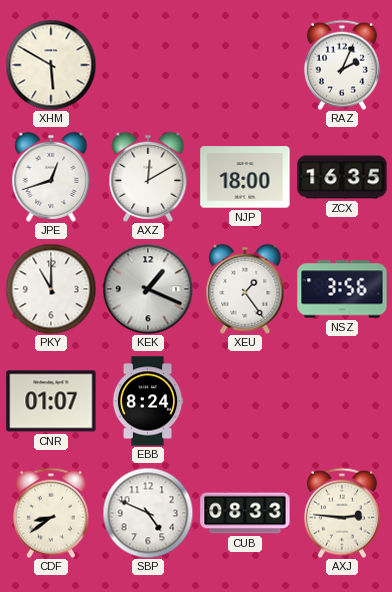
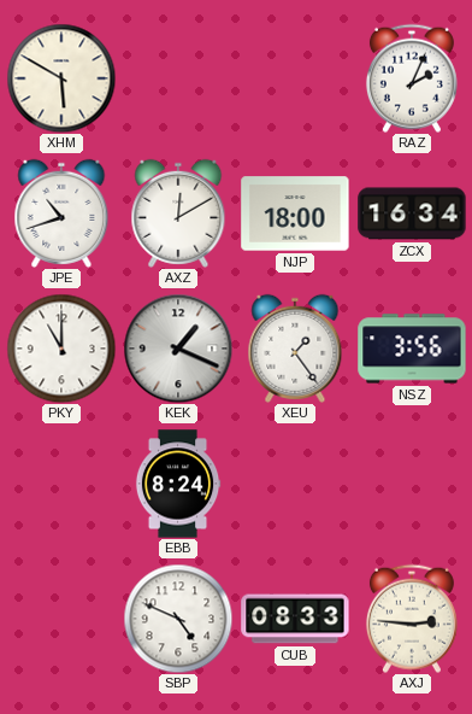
JPE: 12:42 -> 10:42
ZCX: 16:35 -> 16:34
CNR: 01:07 -> none
CDF: 8:39 -> none
